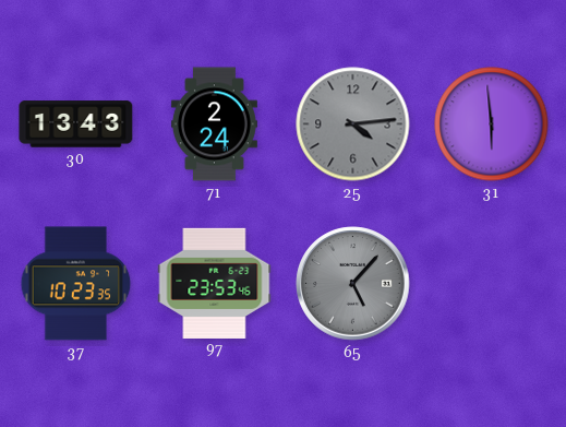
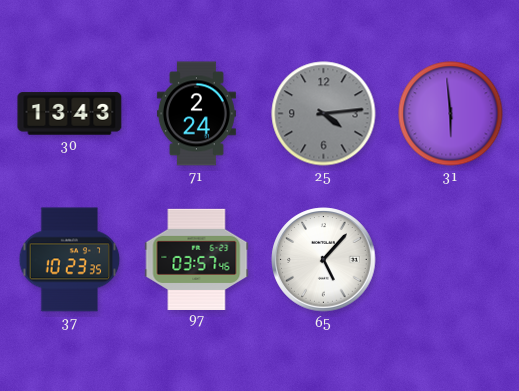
97: 23:53 -> 03:57
65 dial: grey -> white
